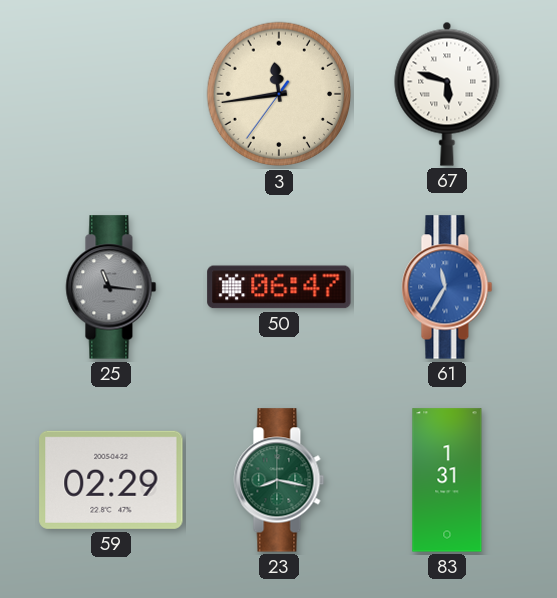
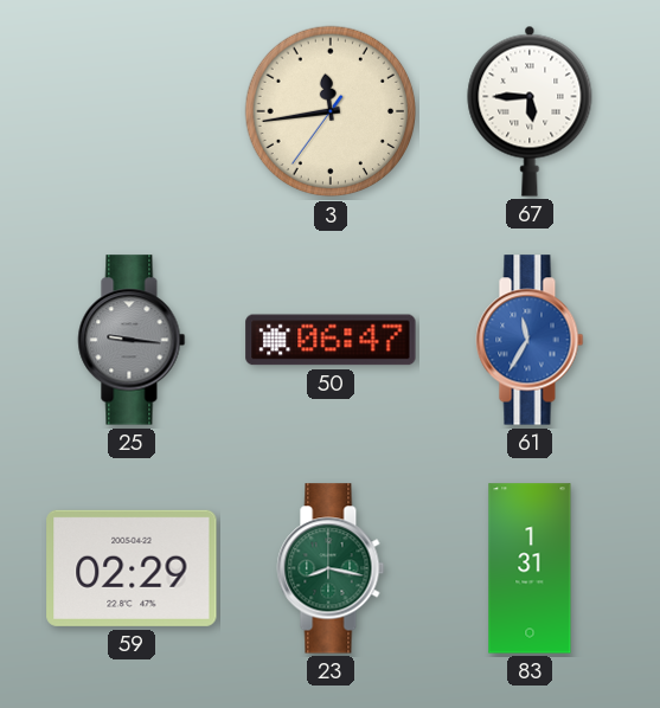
67: 5:48 -> 5:45
25: 11:16 -> 9:16
